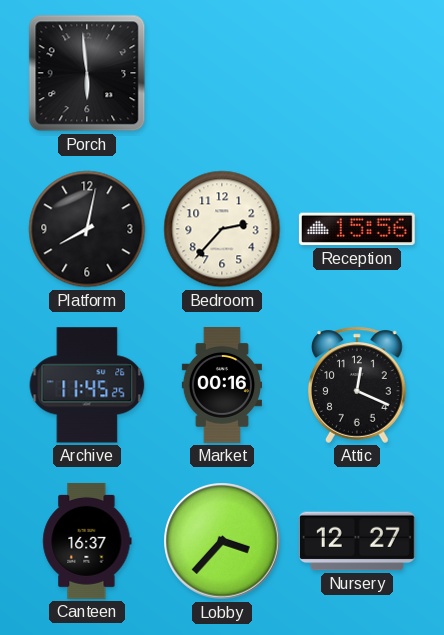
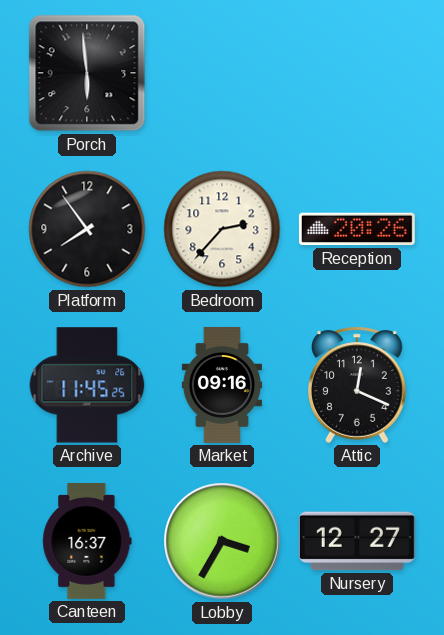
Platform: 8:02 -> 7:54
Reception: 15:56 -> 20:26
Market: 00:16 -> 09:16
Lobby: 3:37 -> 3:35
